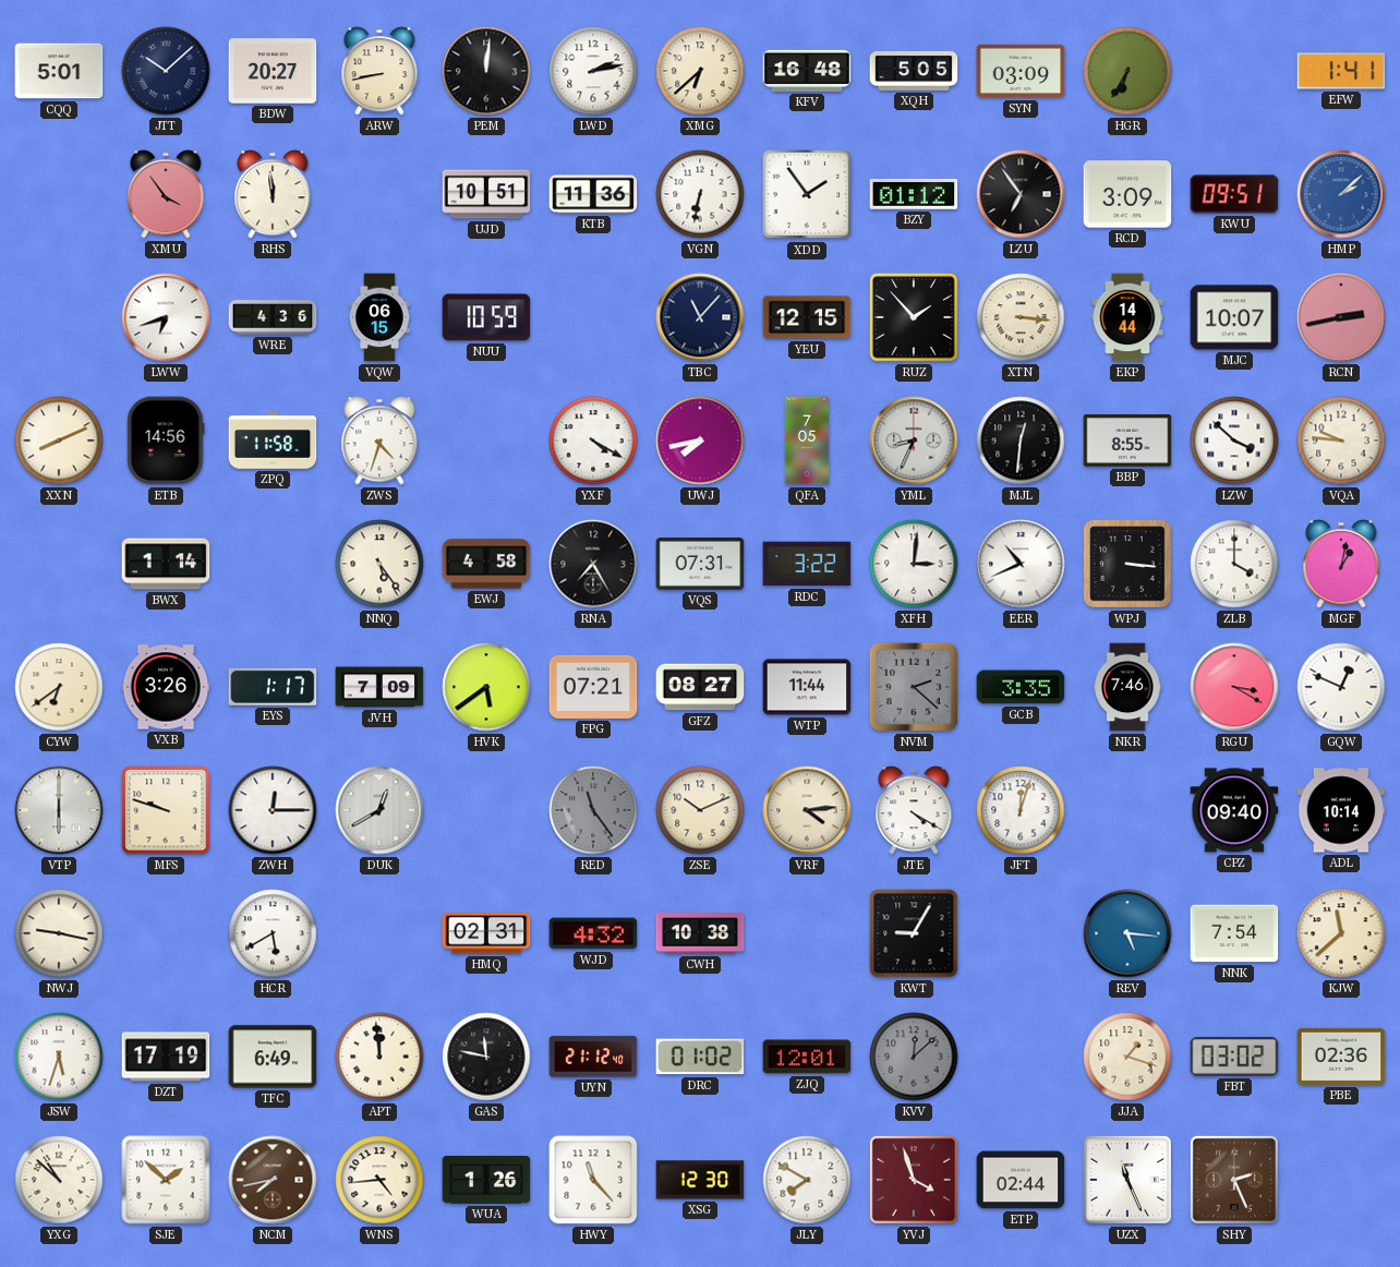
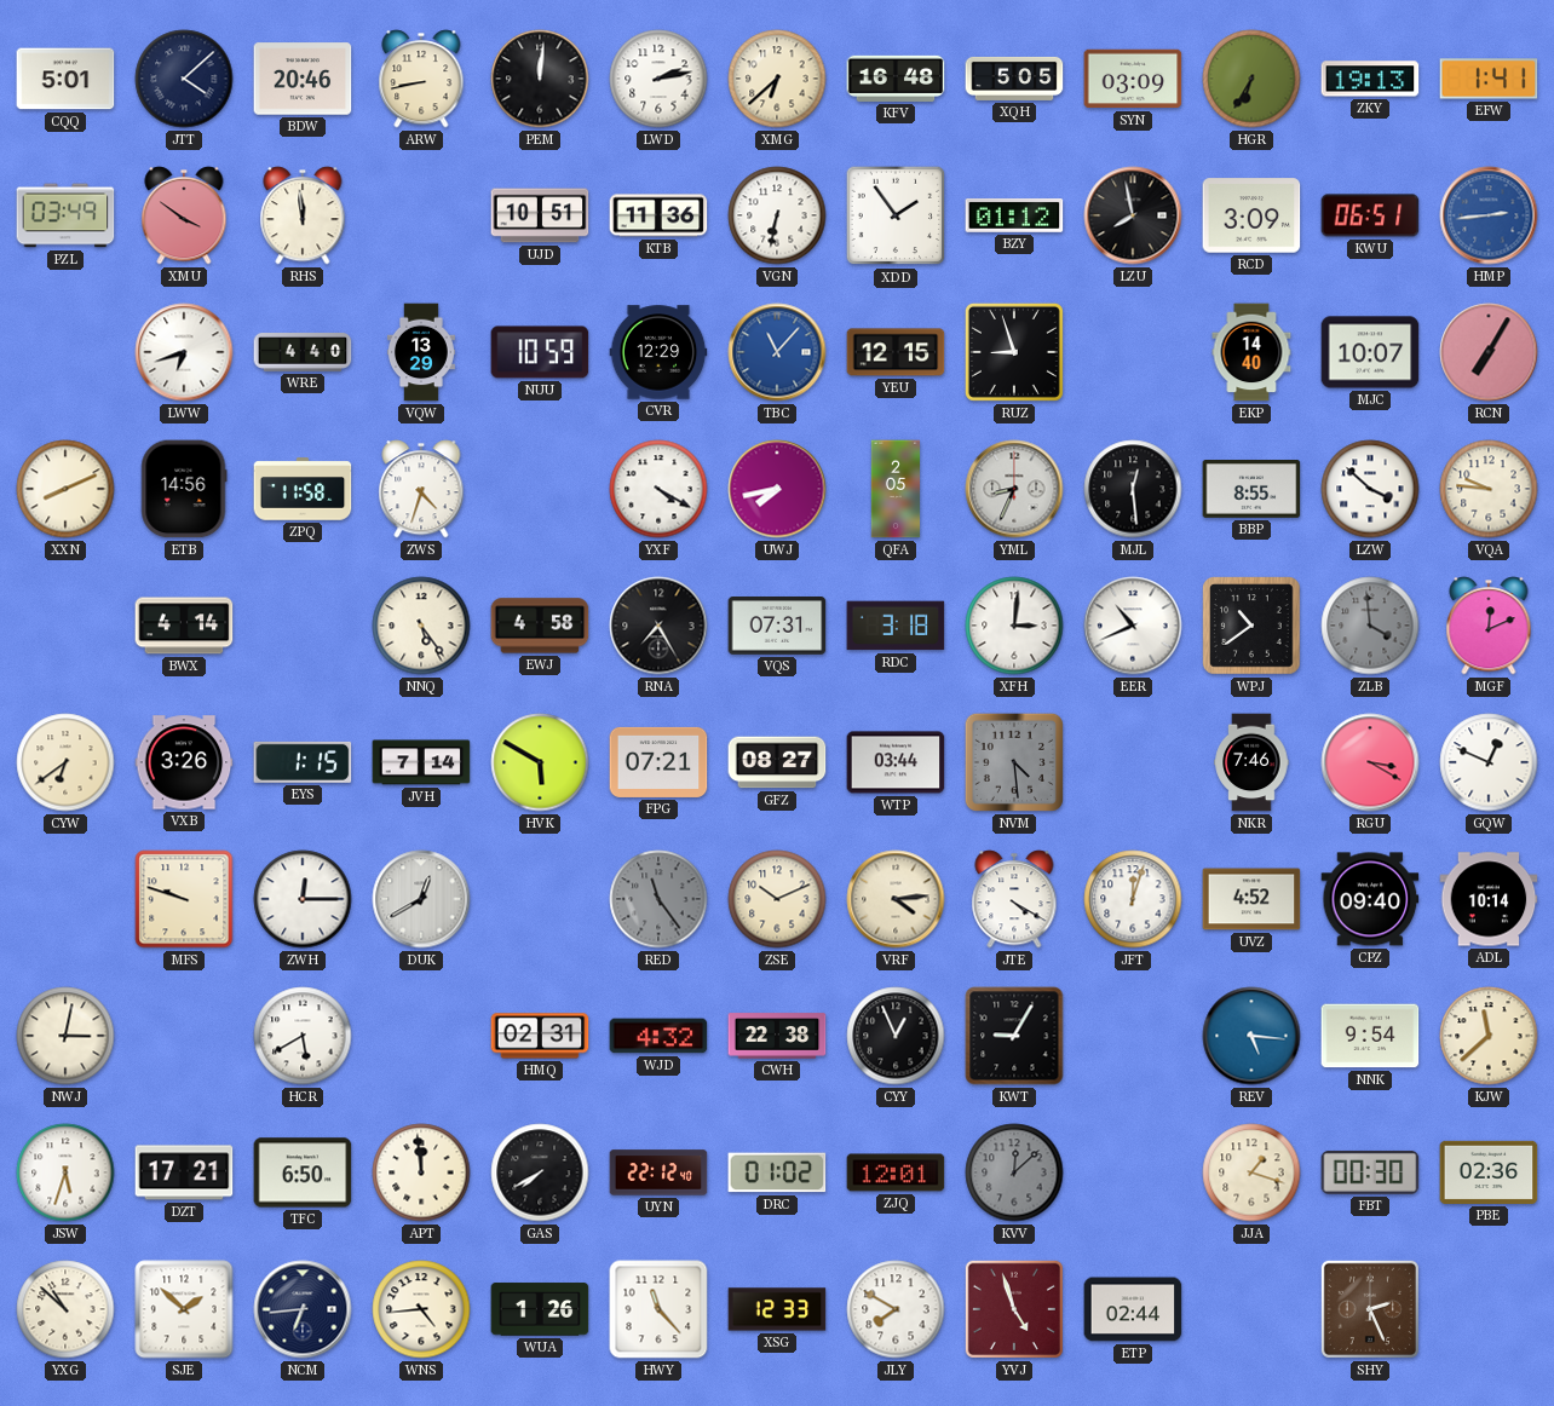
JTT: 10:08 -> 4:08
BDW: 20:27 -> 20:46
ZKY: none -> 19:13
PZL: none -> 03:49
XMU: 3:54 -> 3:51
LZU: 6:54 -> 7:58
KWU: 09:51 -> 06:51
HMP: 2:08 -> 2:44
WRE: 4:36 -> 4:40
VQW: 06:15 -> 13:29
CVR: none -> 12:29
TBC dial: navy -> blue
RUZ: 1:53 -> 8:57
XTN: 3:16 -> none
EKP: 14:44 -> 14:40
RCN: 2:43 -> 7:05
QFA: 7:05 -> 2:05
MJL: 12:31 -> 12:29
BWX: 1:14 -> 4:14
RDC: 3:22 -> 3:18
WPJ: 3:16 -> 10:39
ZLB: 4:00 -> 3:59
ZLB dial: white -> grey
MGF: 1:02 -> 12:11
EYS: 1:17 -> 1:15
JVH: 7:09 -> 7:14
HVK: 5:39 -> 5:50
WTP: 11:44 -> 03:44
NVM: 2:22 -> 4:29
GCB: 3:35 -> none
VTP: 6:00 -> none
UVZ: none -> 4:52
NWJ: 9:17 -> 3:02
CWH: 10:38 -> 22:38
CYY: none -> 12:56
NNK: 7:54 -> 9:54
DZT: 17:19 -> 17:21
TFC: 6:49 -> 6:50
GAS: 11:47 -> 7:40
UYN: 21:12 -> 22:12
FBT: 03:02 -> 00:30
NCM: 7:43 -> 6:44
NCM dial: brown -> navy
XSG: 12:30 -> 12:33
YVJ: 3:57 -> 4:57
UZX: 11:26 -> none
